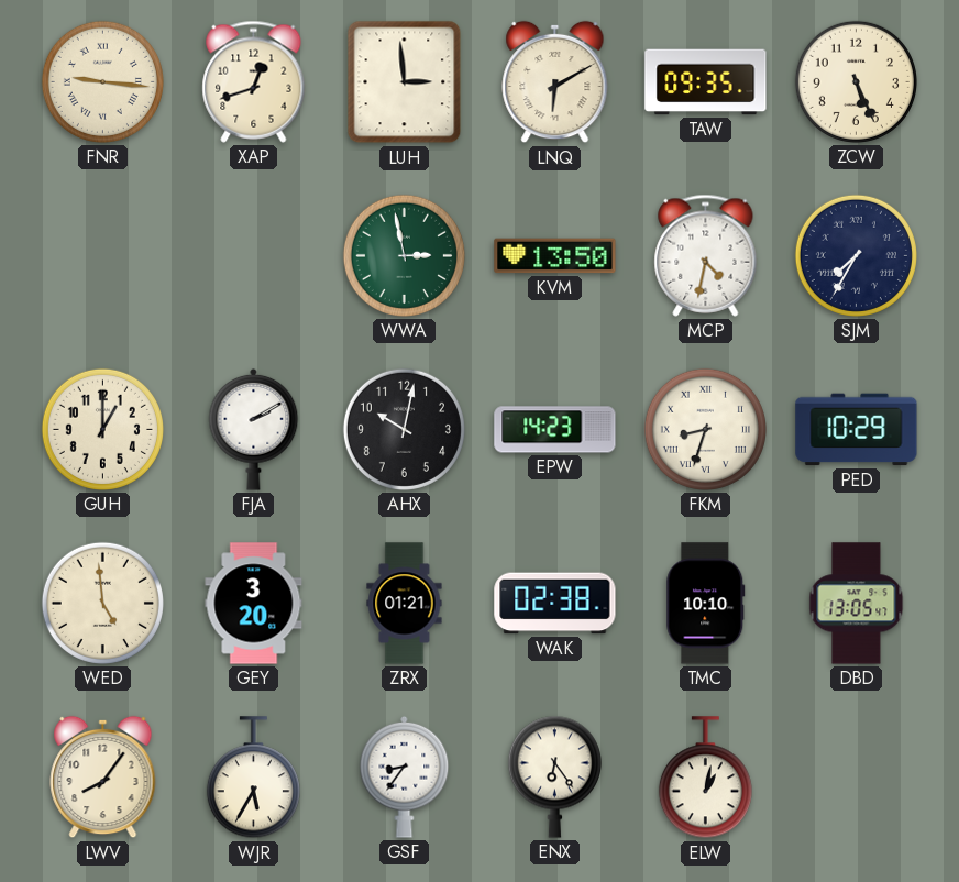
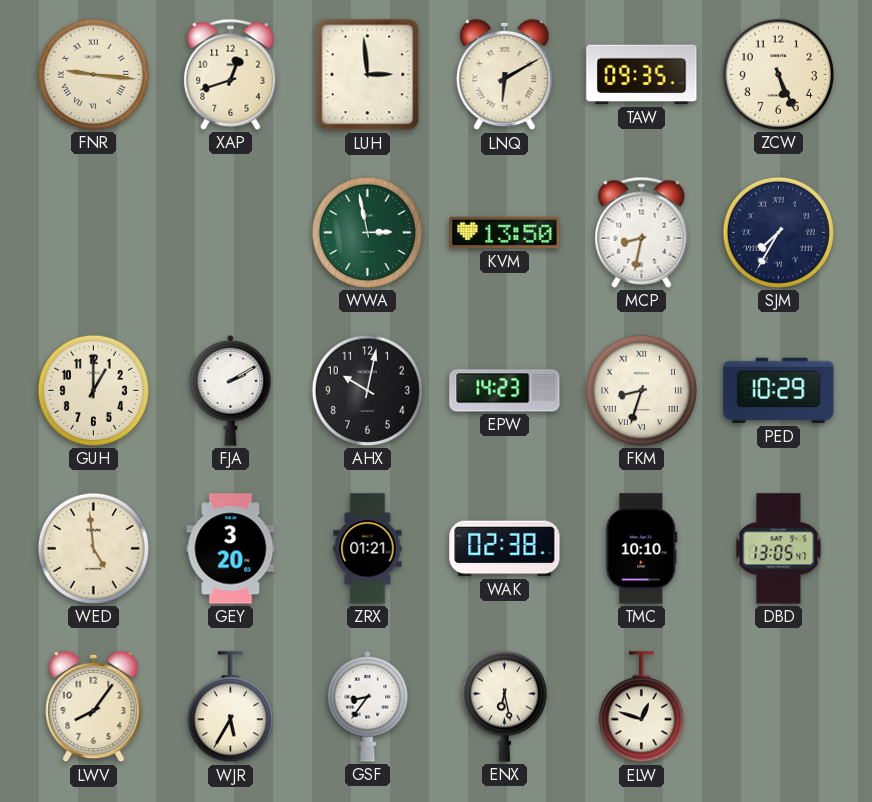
MCP: 4:32 -> 8:32
ENX: 6:24 -> 6:28
ELW: 1:02 -> 12:48
